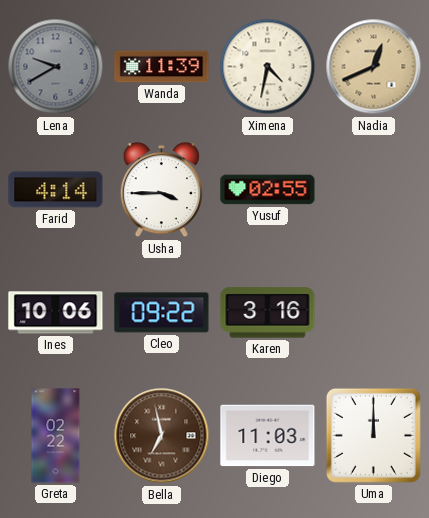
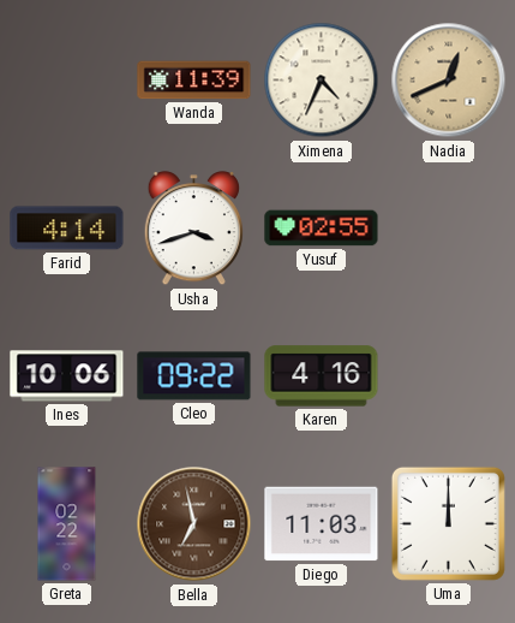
Lena: 9:40 -> none
Ximena: 4:32 -> 4:34
Usha: 3:45 -> 3:42
Karen: 3:16 -> 4:16
